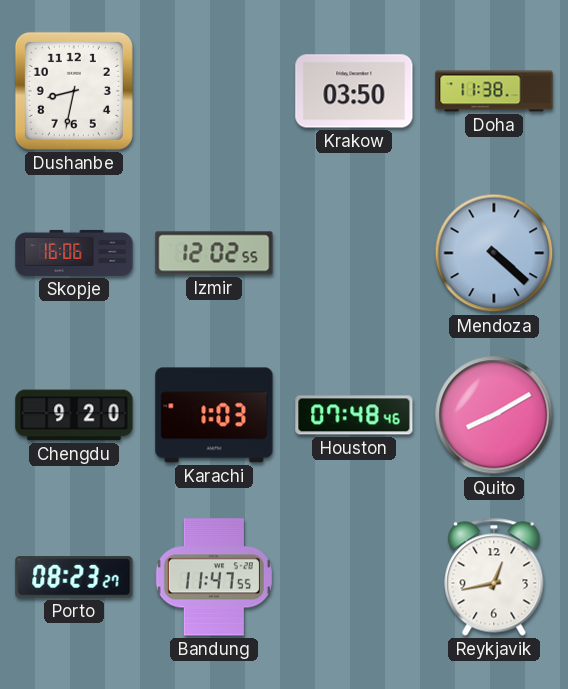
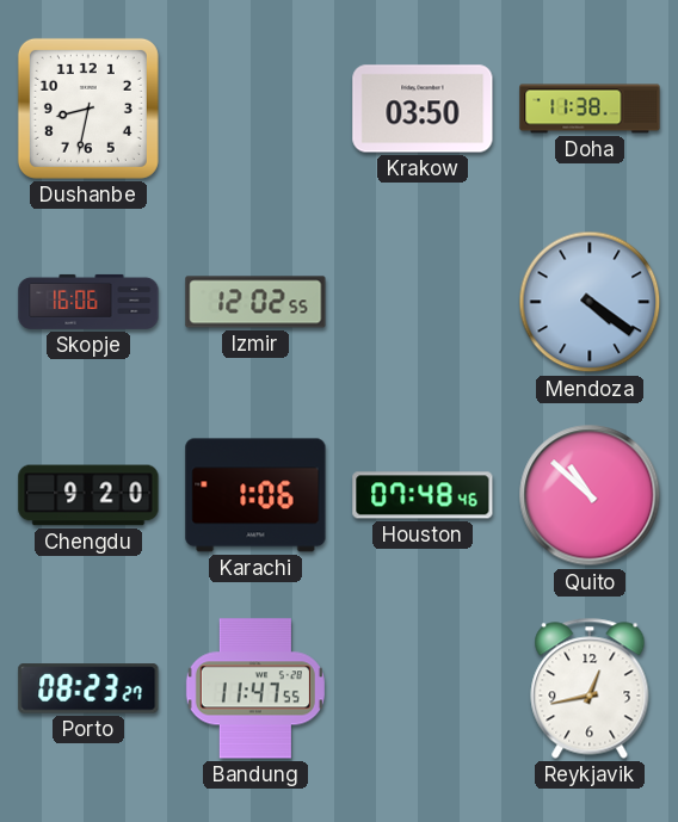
Mendoza: 4:22 -> 4:21
Karachi: 1:03 -> 1:06
Quito: 8:10 -> 10:52
